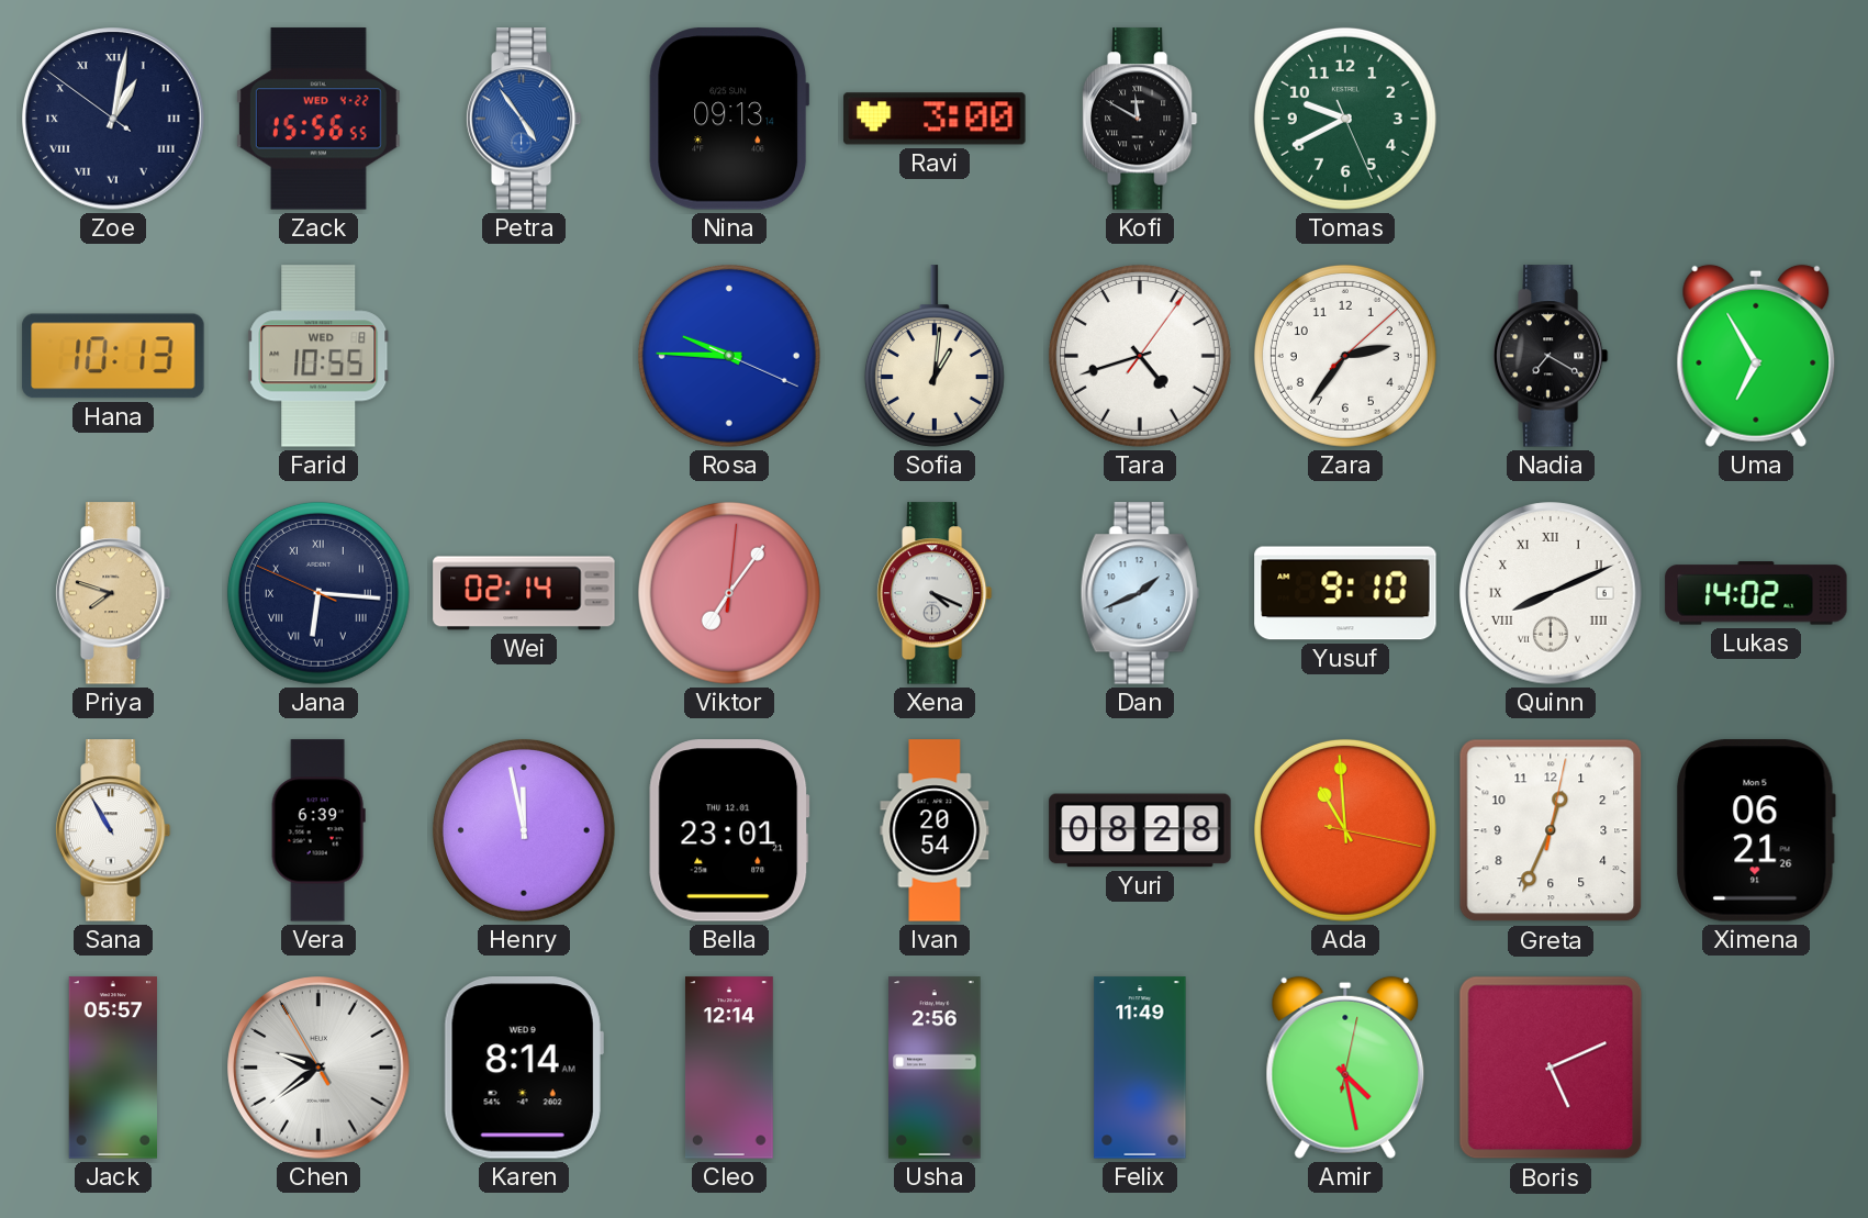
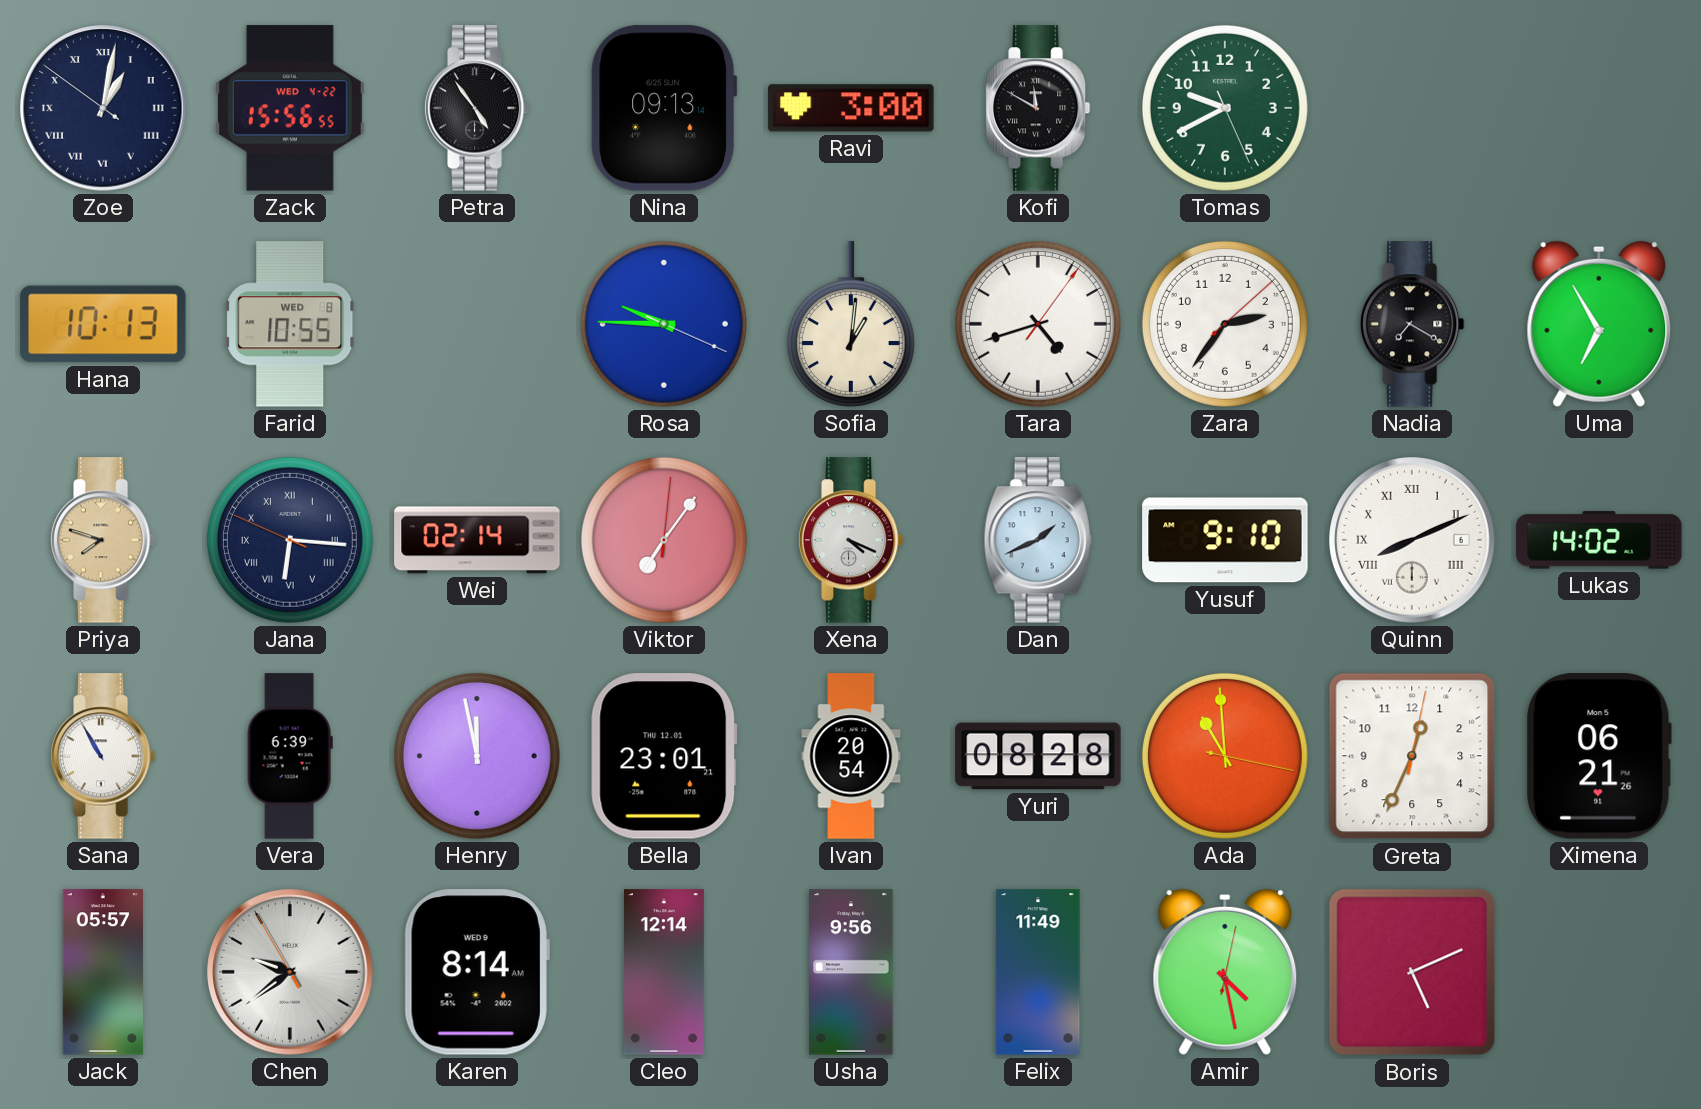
Petra dial: blue -> black
Usha: 2:56 -> 9:56
